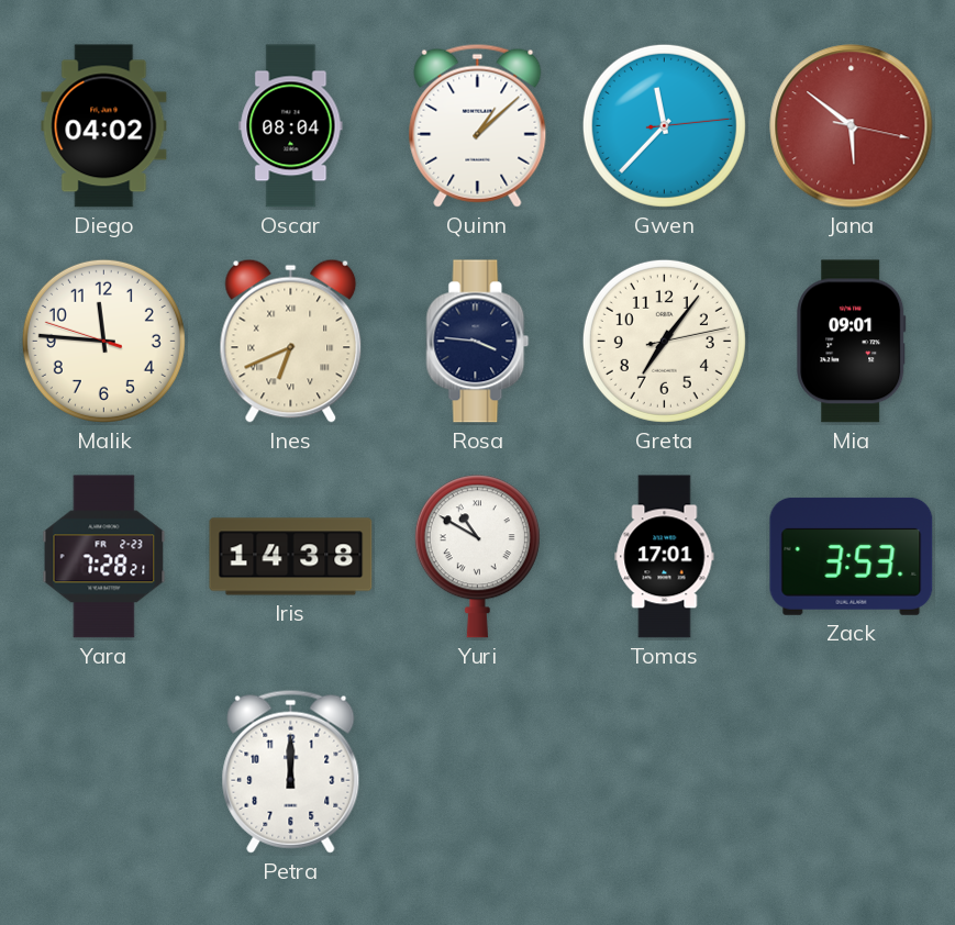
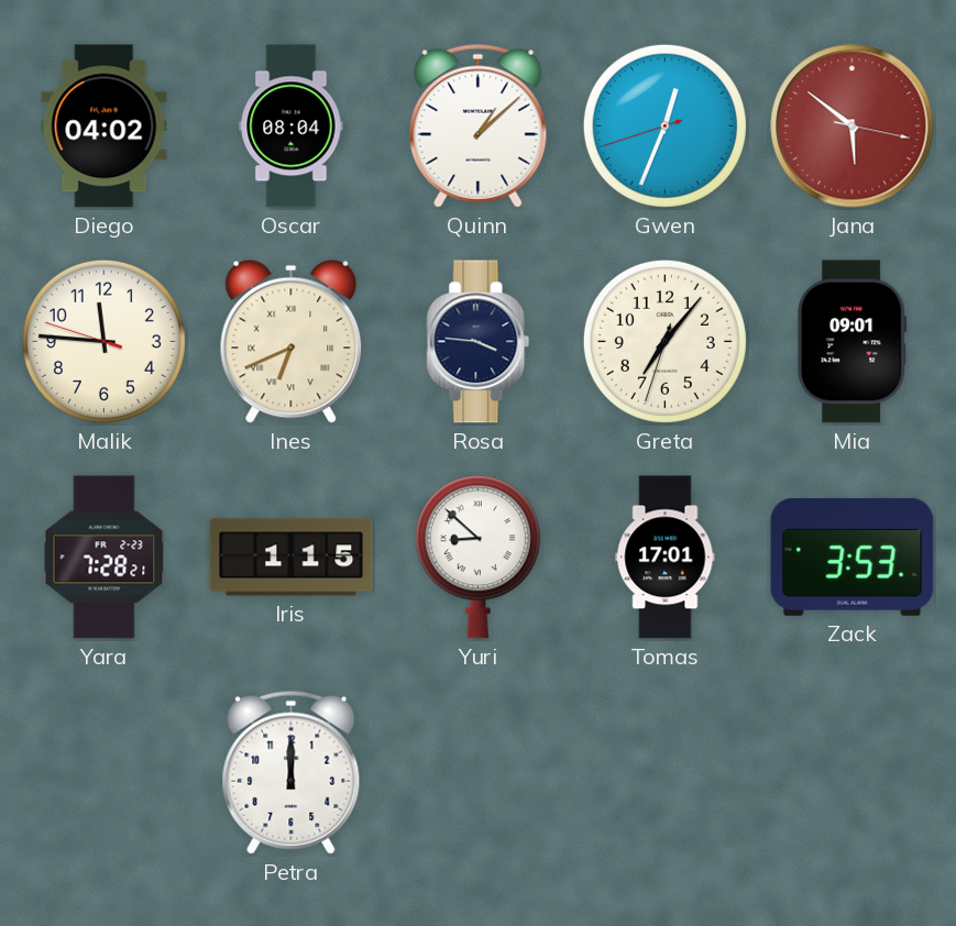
Gwen: 11:37 -> 12:33
Greta: 7:06:13 -> 7:06:33
Iris: 14:38 -> 1:15
Yuri: 10:50 -> 8:52
